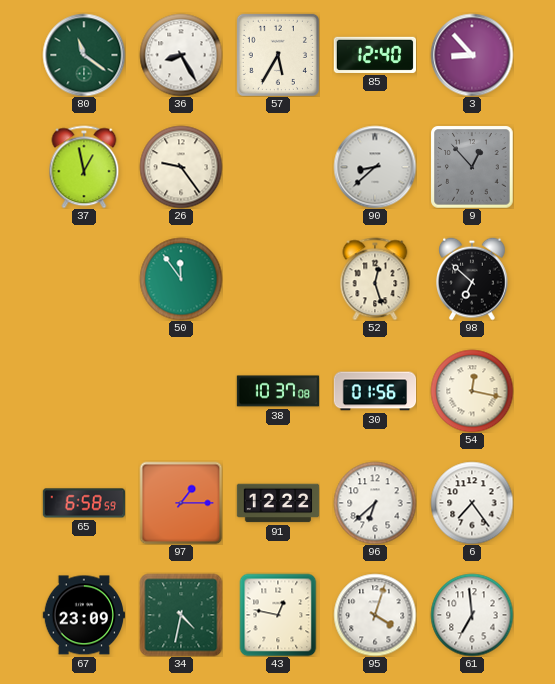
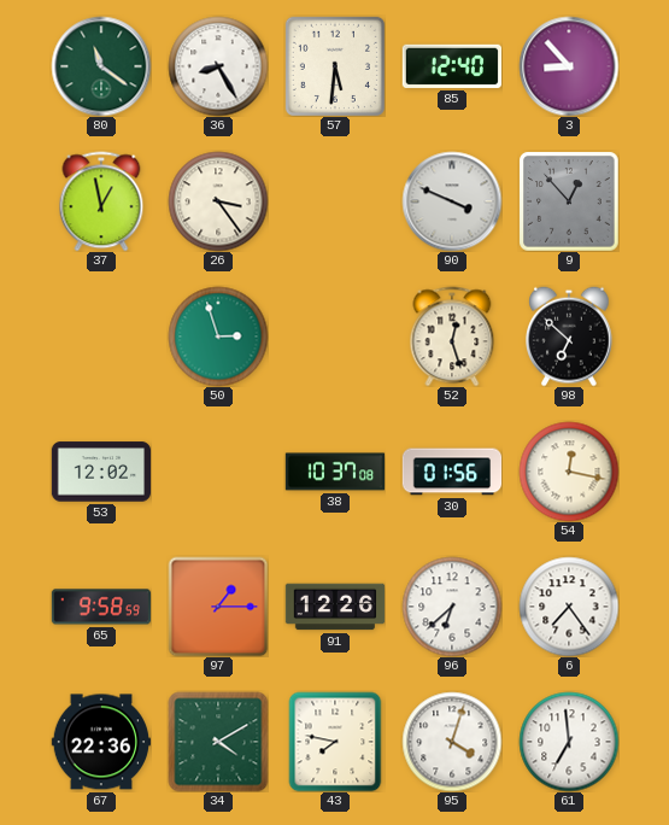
57: 5:35 -> 5:31
26: 9:24 -> 3:24
90: 8:38 -> 3:49
50: 11:54 -> 2:57
53: none -> 12:02
65: 6:58 -> 9:58
91: 12:22 -> 12:26
67: 23:09 -> 22:36
34: 4:32 -> 4:10
43: 12:47 -> 7:47
